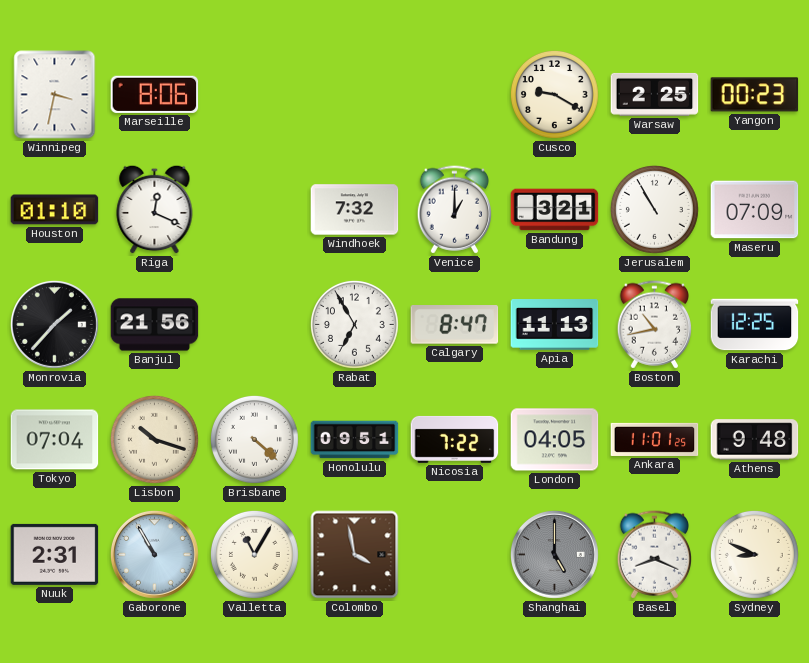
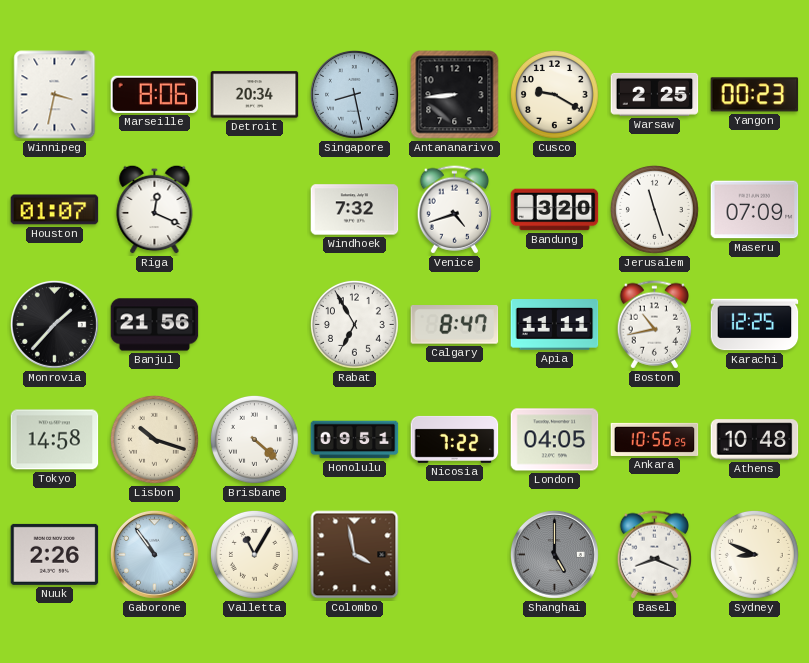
Detroit: none -> 20:34
Singapore: none -> 8:28
Antananarivo: none -> 8:44
Houston: 01:10 -> 01:07
Venice: 1:00 -> 4:42
Bandung: 3:21 -> 3:20
Jerusalem: 10:55 -> 11:27
Apia: 11:13 -> 11:11
Tokyo: 07:04 -> 14:58
Ankara: 11:01 -> 10:56
Athens: 9:48 -> 10:48
Nuuk: 2:31 -> 2:26
Gaborone: 10:55 -> 10:54
